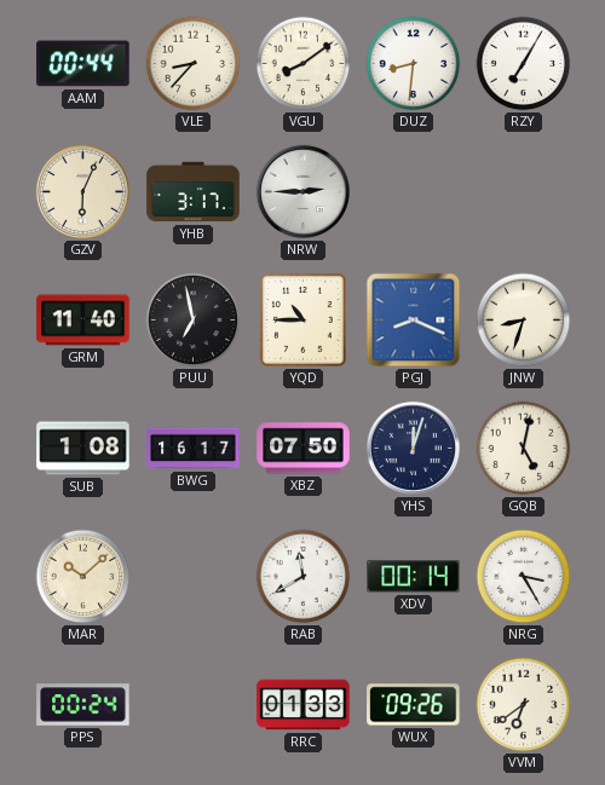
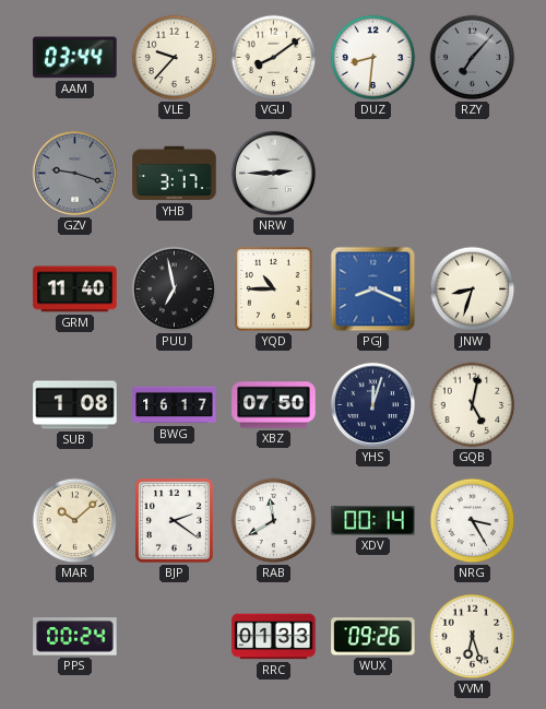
AAM: 00:44 -> 03:44
VLE: 8:37 -> 9:37
RZY: 7:05 -> 7:07
RZY dial: white -> grey
GZV: 6:04 -> 9:18
GZV dial: cream -> grey
BJP: none -> 2:21
VVM: 6:39 -> 6:27
